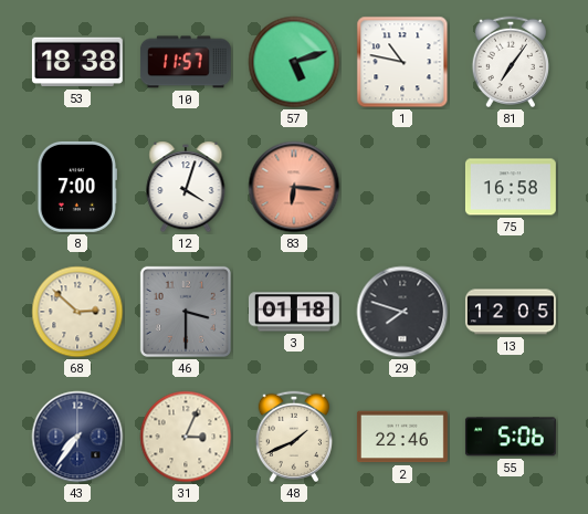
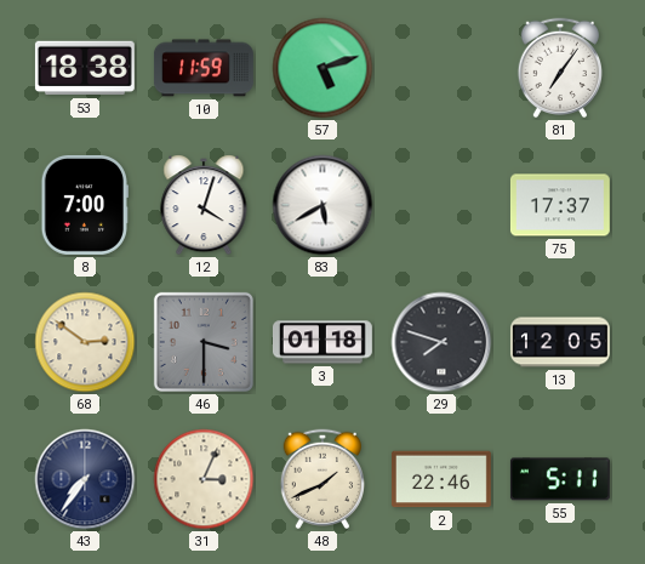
10: 11:57 -> 11:59
1: 10:47 -> none
83: 6:16 -> 5:40
83 dial: salmon -> white
75: 16:58 -> 17:37
68: 2:52 -> 2:51
55: 5:06 -> 5:11
